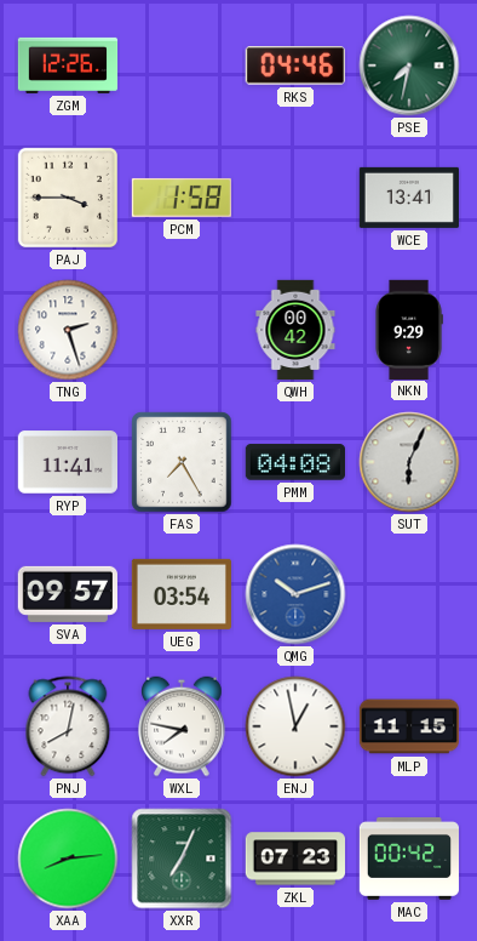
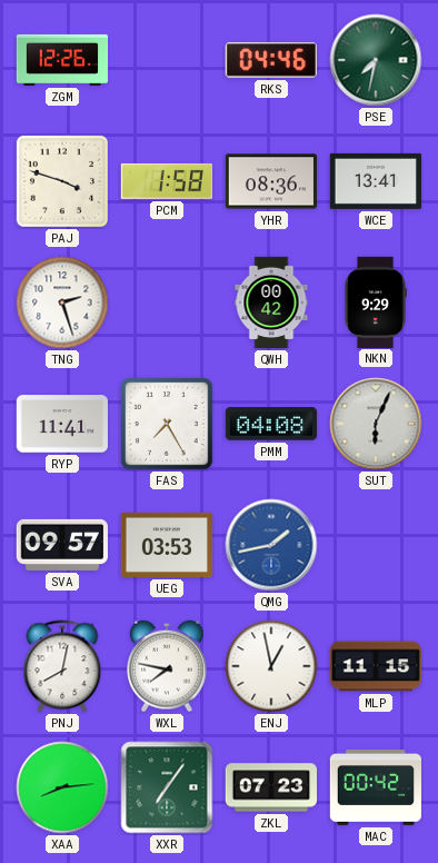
PAJ: 3:45 -> 3:48
YHR: none -> 08:36
UEG: 03:54 -> 03:53
QMG: 10:12 -> 1:43
XXR: 7:04 -> 7:06
